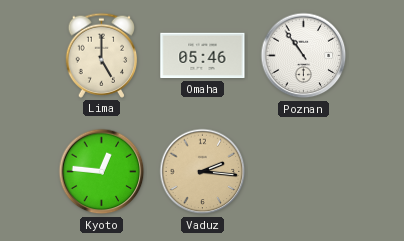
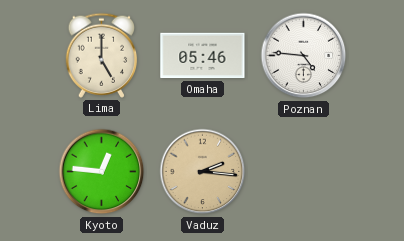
Poznan: 10:54 -> 4:46
